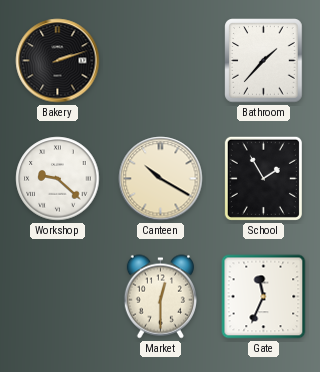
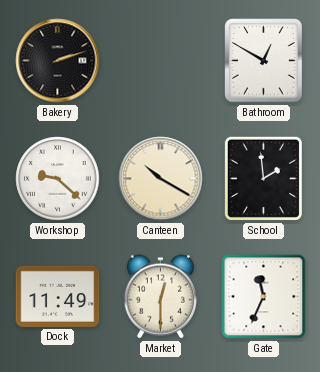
Bathroom: 1:37 -> 12:50
School: 1:55 -> 1:59
Dock: none -> 11:49
